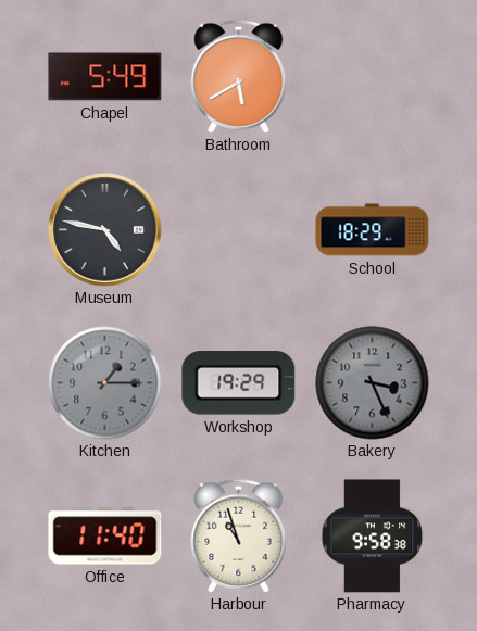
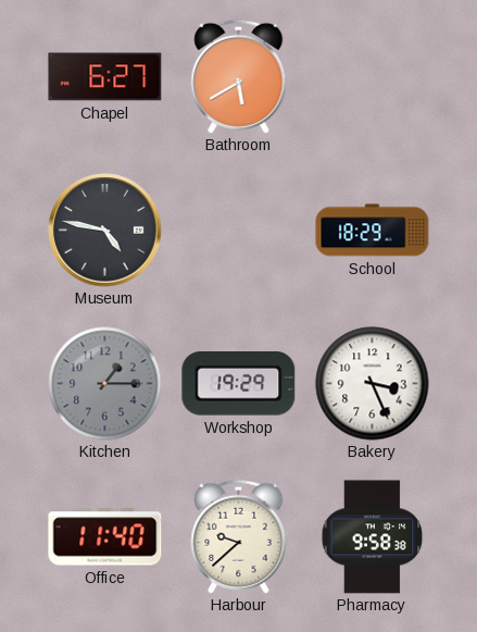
Chapel: 5:49 -> 6:27
Bakery dial: grey -> white
Harbour: 10:57 -> 9:38
